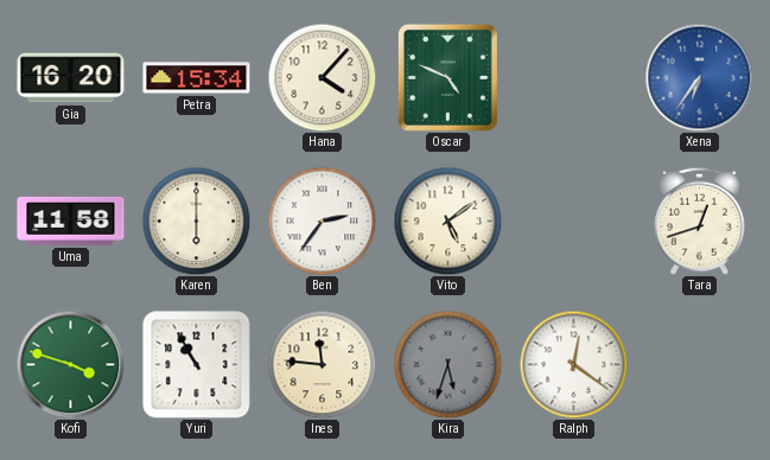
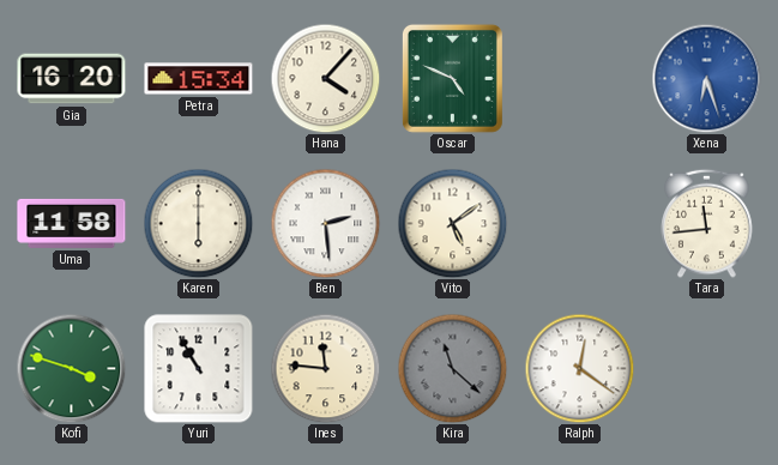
Xena: 6:36 -> 6:27
Ben: 2:36 -> 2:29
Tara: 12:42 -> 11:44
Kira: 5:33 -> 11:22
